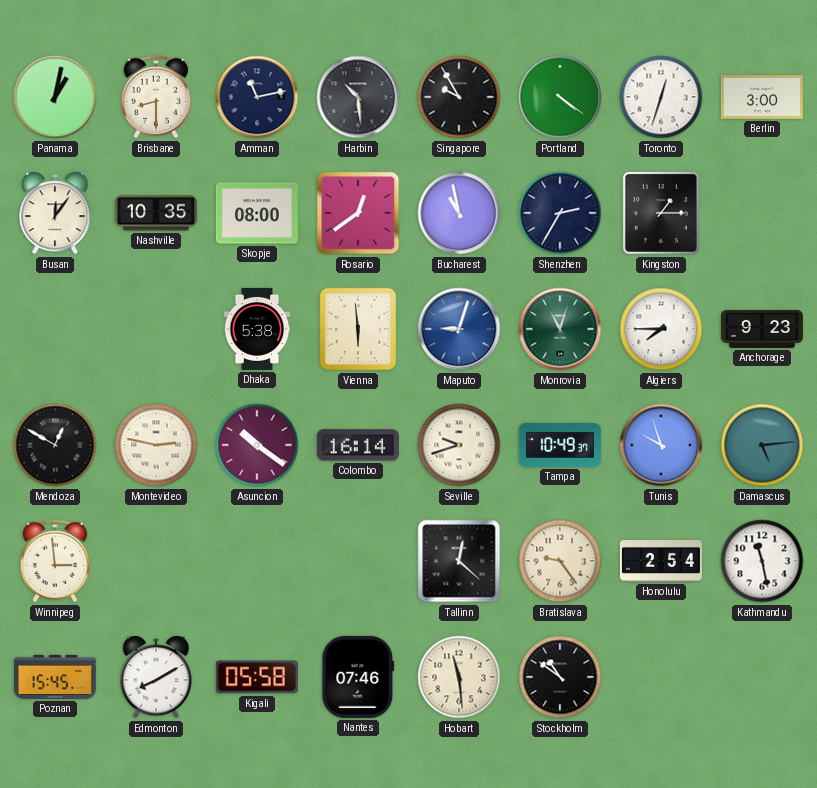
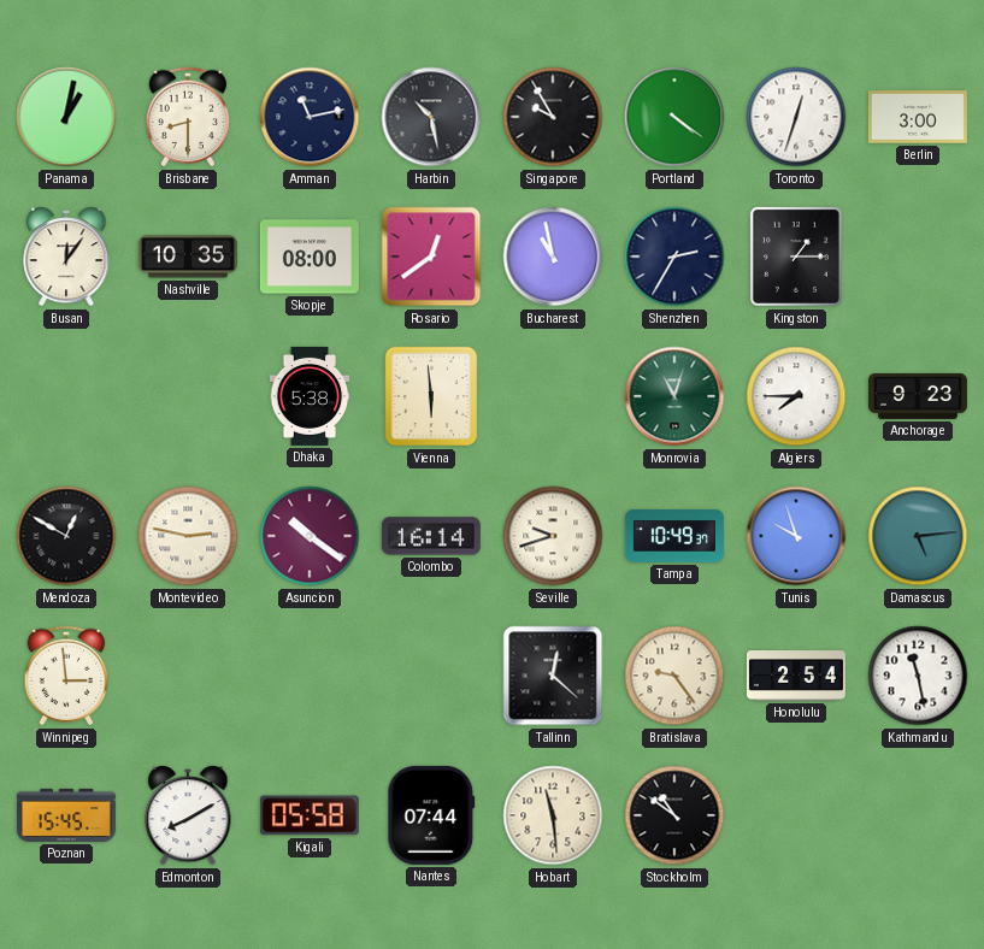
Harbin: 10:29 -> 10:28
Maputo: 9:03 -> none
Nantes: 07:46 -> 07:44
